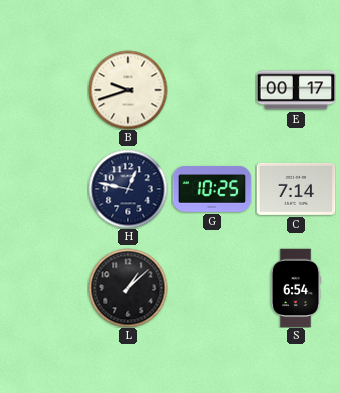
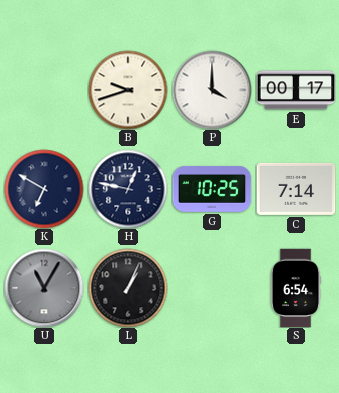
P: none -> 4:00
K: none -> 6:50
U: none -> 11:05
L: 1:08 -> 1:04
